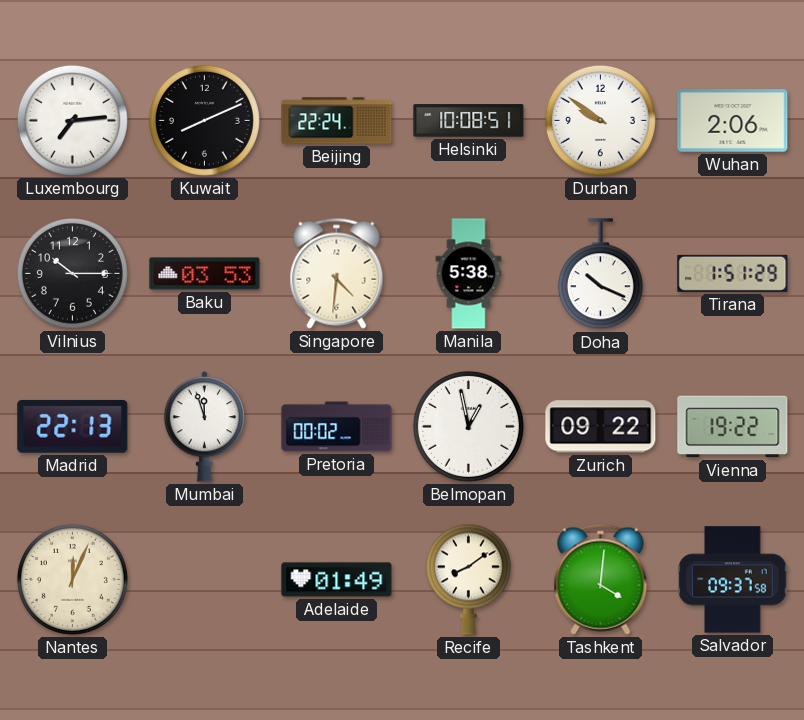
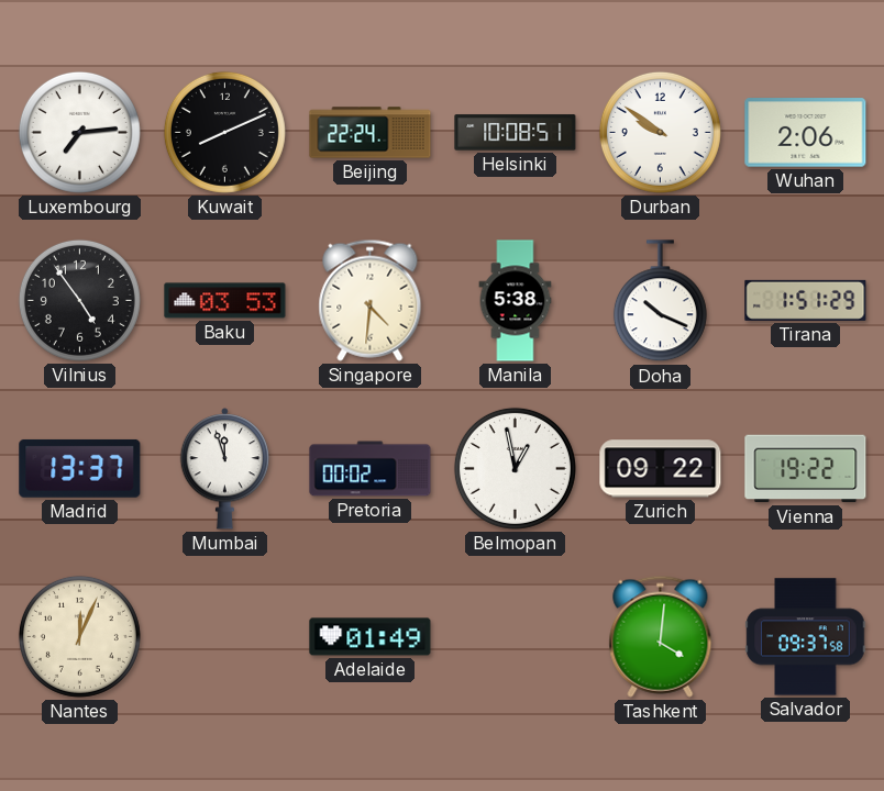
Vilnius: 10:15 -> 4:54
Madrid: 22:13 -> 13:37
Recife: 8:09 -> none
